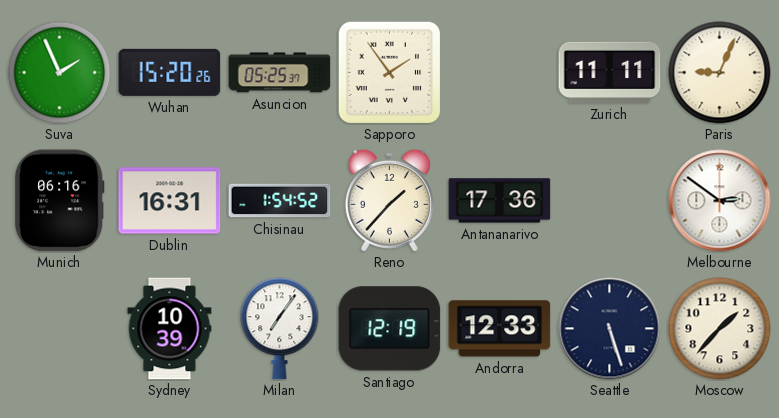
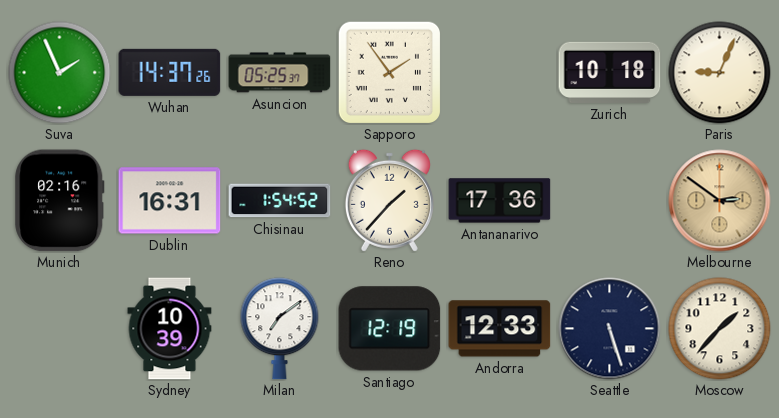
Wuhan: 15:20 -> 14:37
Zurich: 11:11 -> 10:18
Munich: 06:16 -> 02:16
Melbourne dial: white -> champagne
Milan: 7:06 -> 7:09
